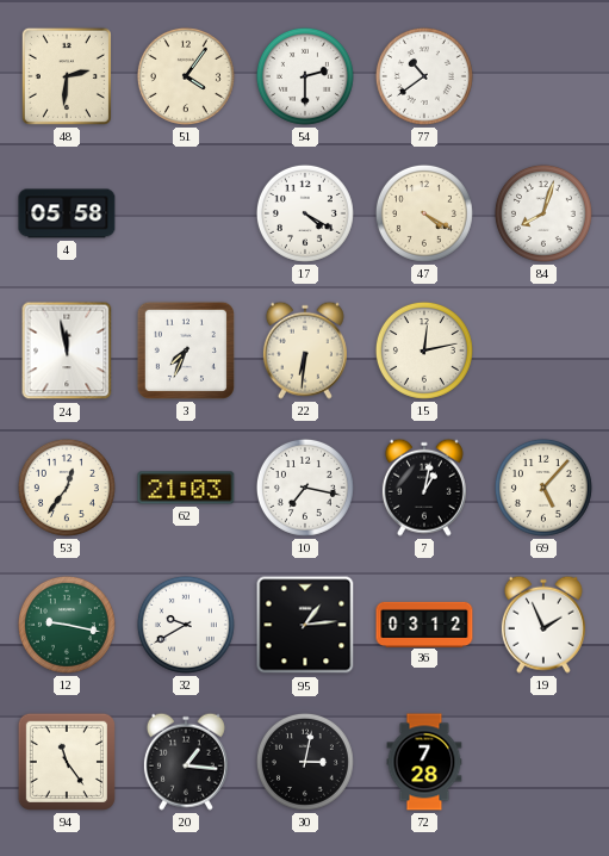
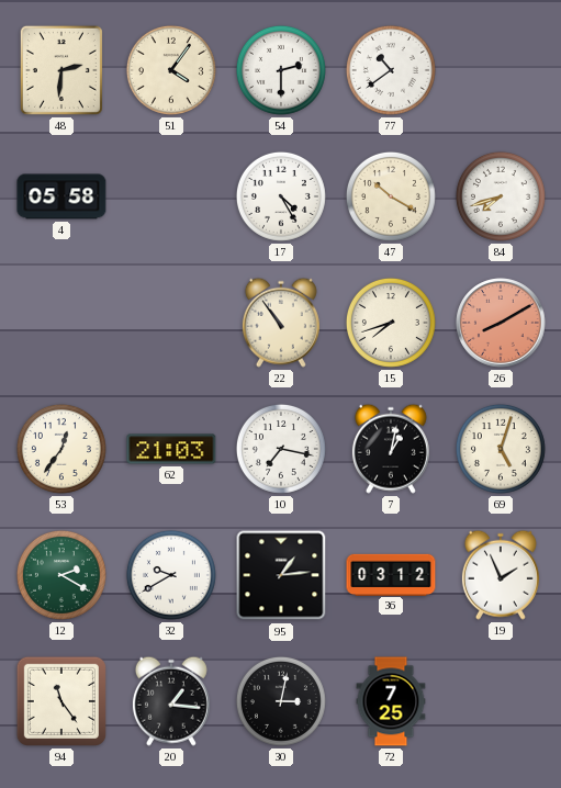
17: 4:20 -> 4:25
47: 4:20 -> 10:20
84: 8:03 -> 7:42
24: 11:58 -> none
3: 7:34 -> none
22: 6:31 -> 10:54
15: 12:13 -> 7:42
26: none -> 8:10
69: 5:07 -> 5:03
12: 9:17 -> 2:20
72: 7:28 -> 7:25
